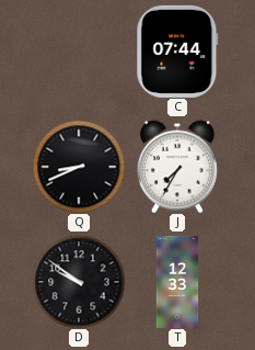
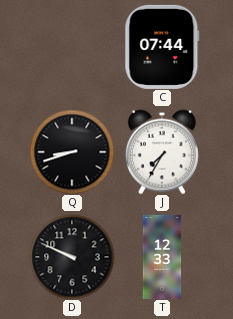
Q: 8:41 -> 8:42
D: 9:51 -> 9:49
